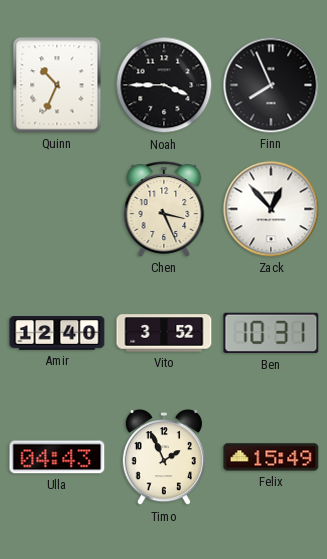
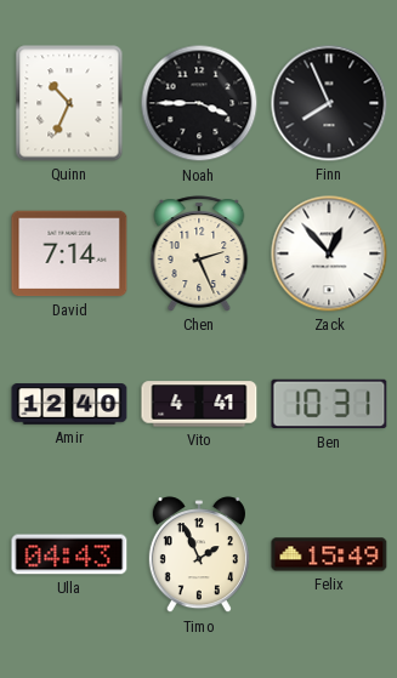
David: none -> 7:14
Chen: 3:26 -> 2:26
Vito: 3:52 -> 4:41
